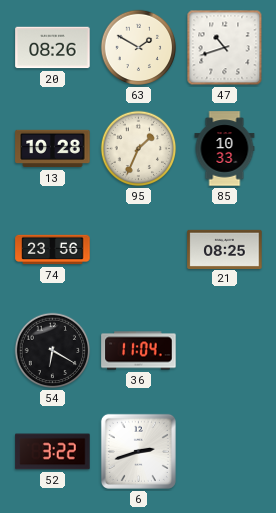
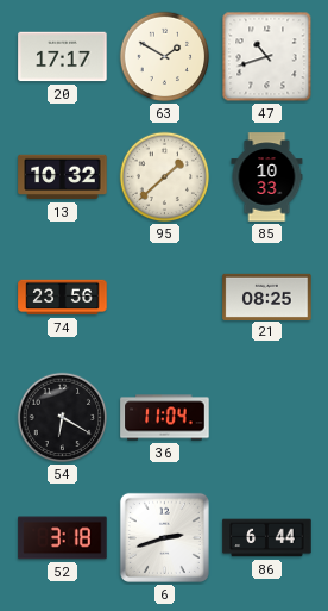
20: 08:26 -> 17:17
13: 10:28 -> 10:32
95: 1:34 -> 1:38
52: 3:22 -> 3:18
86: none -> 6:44
